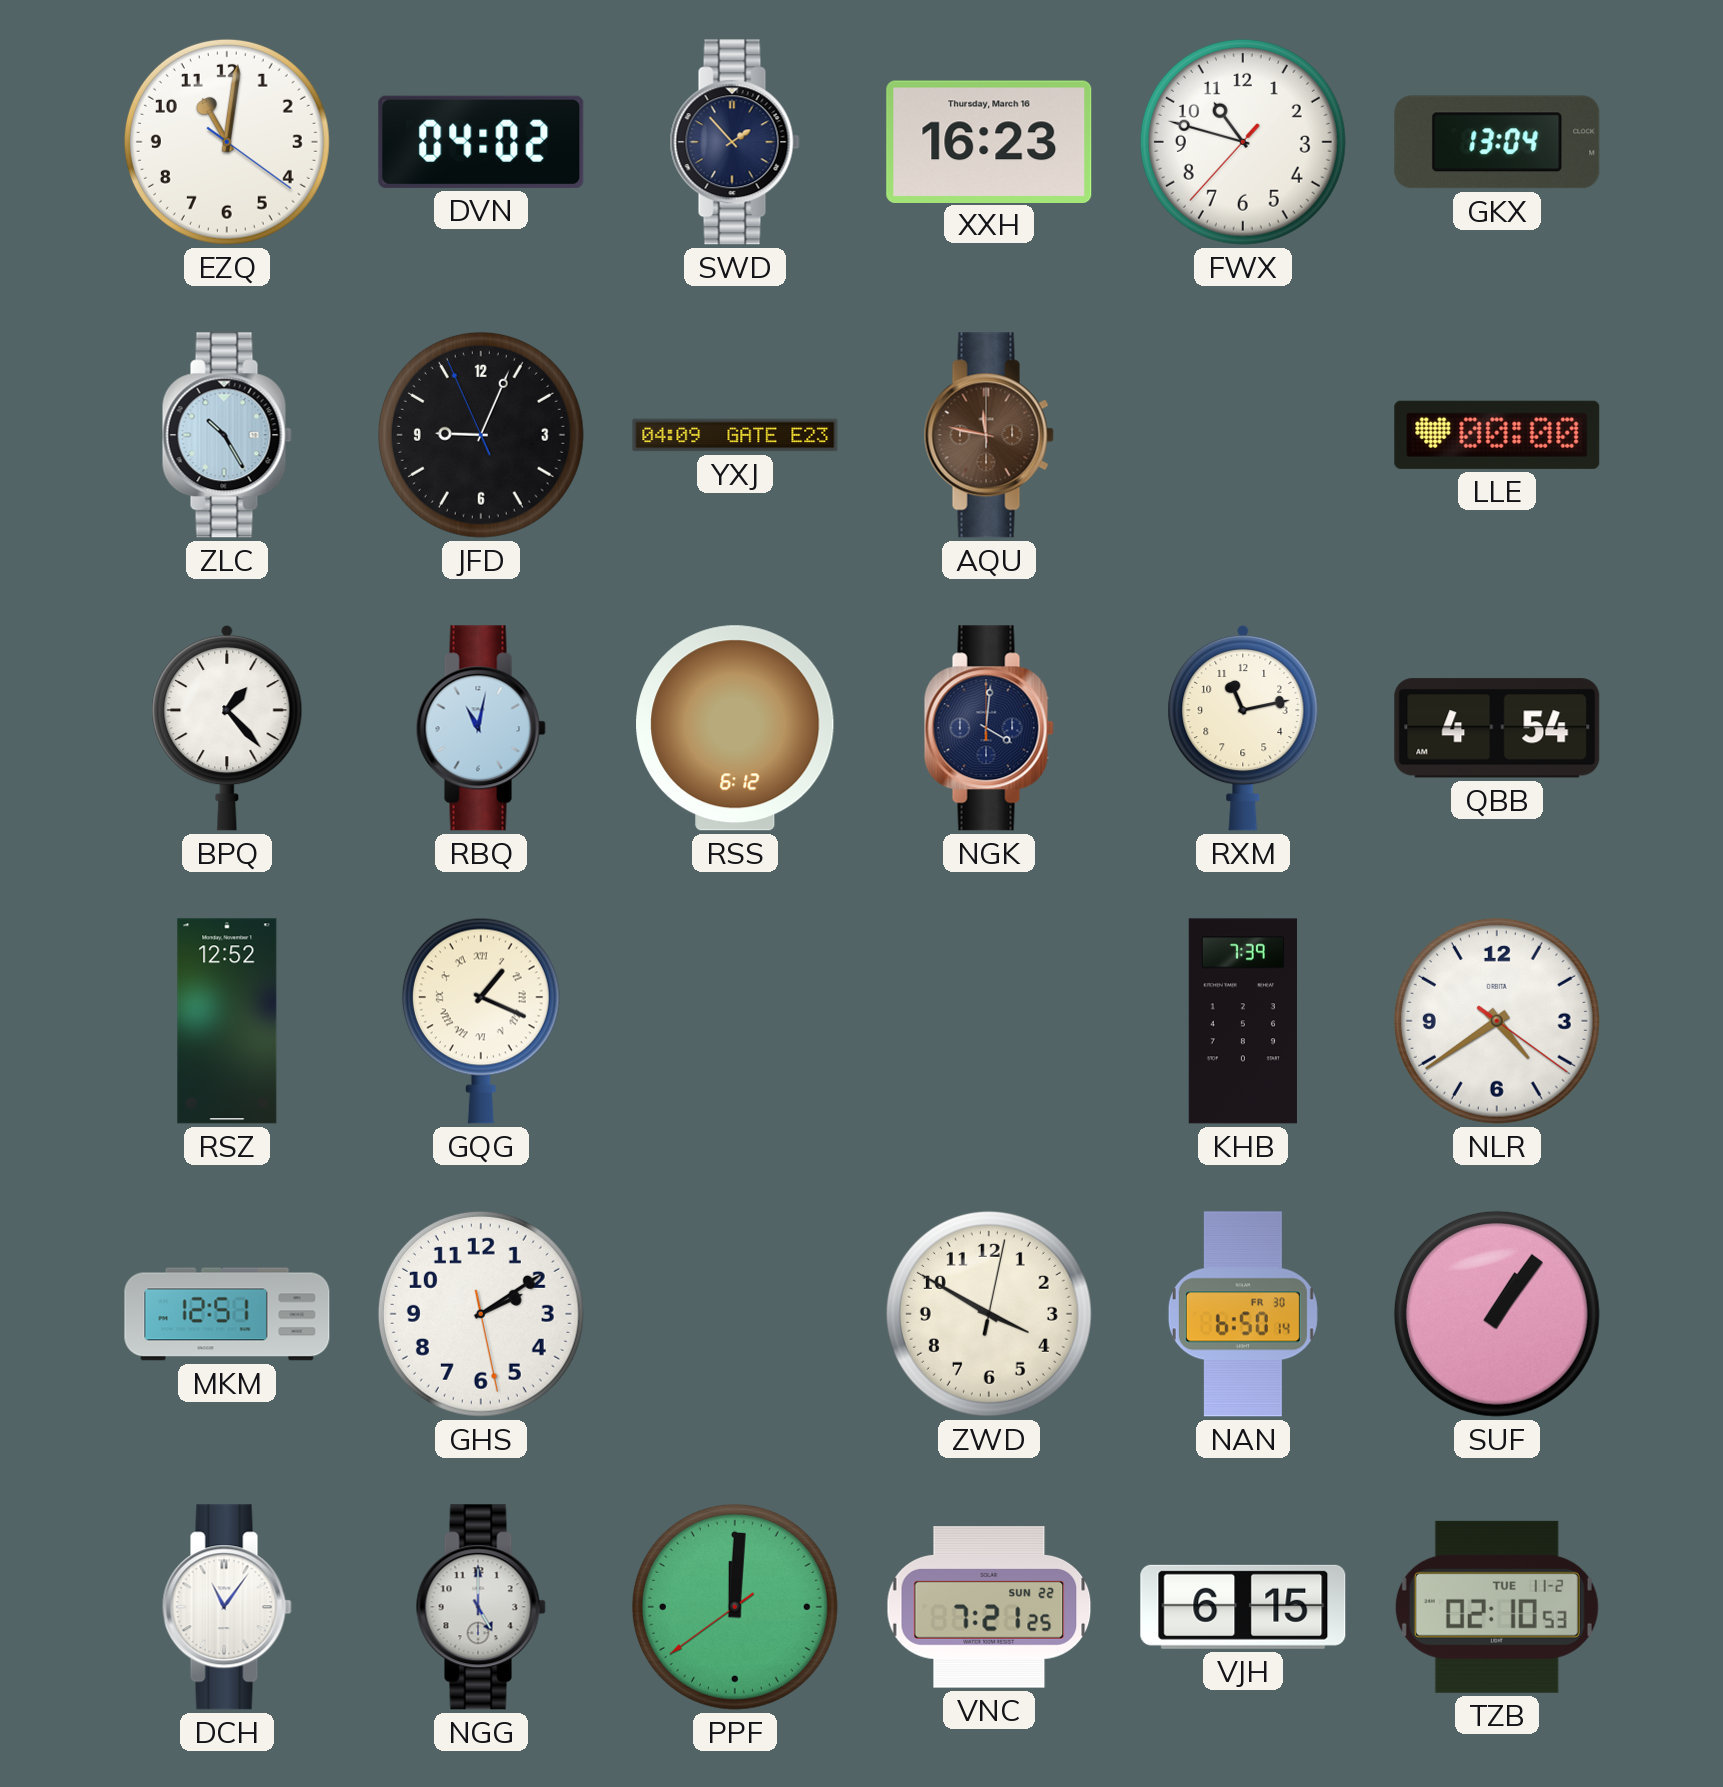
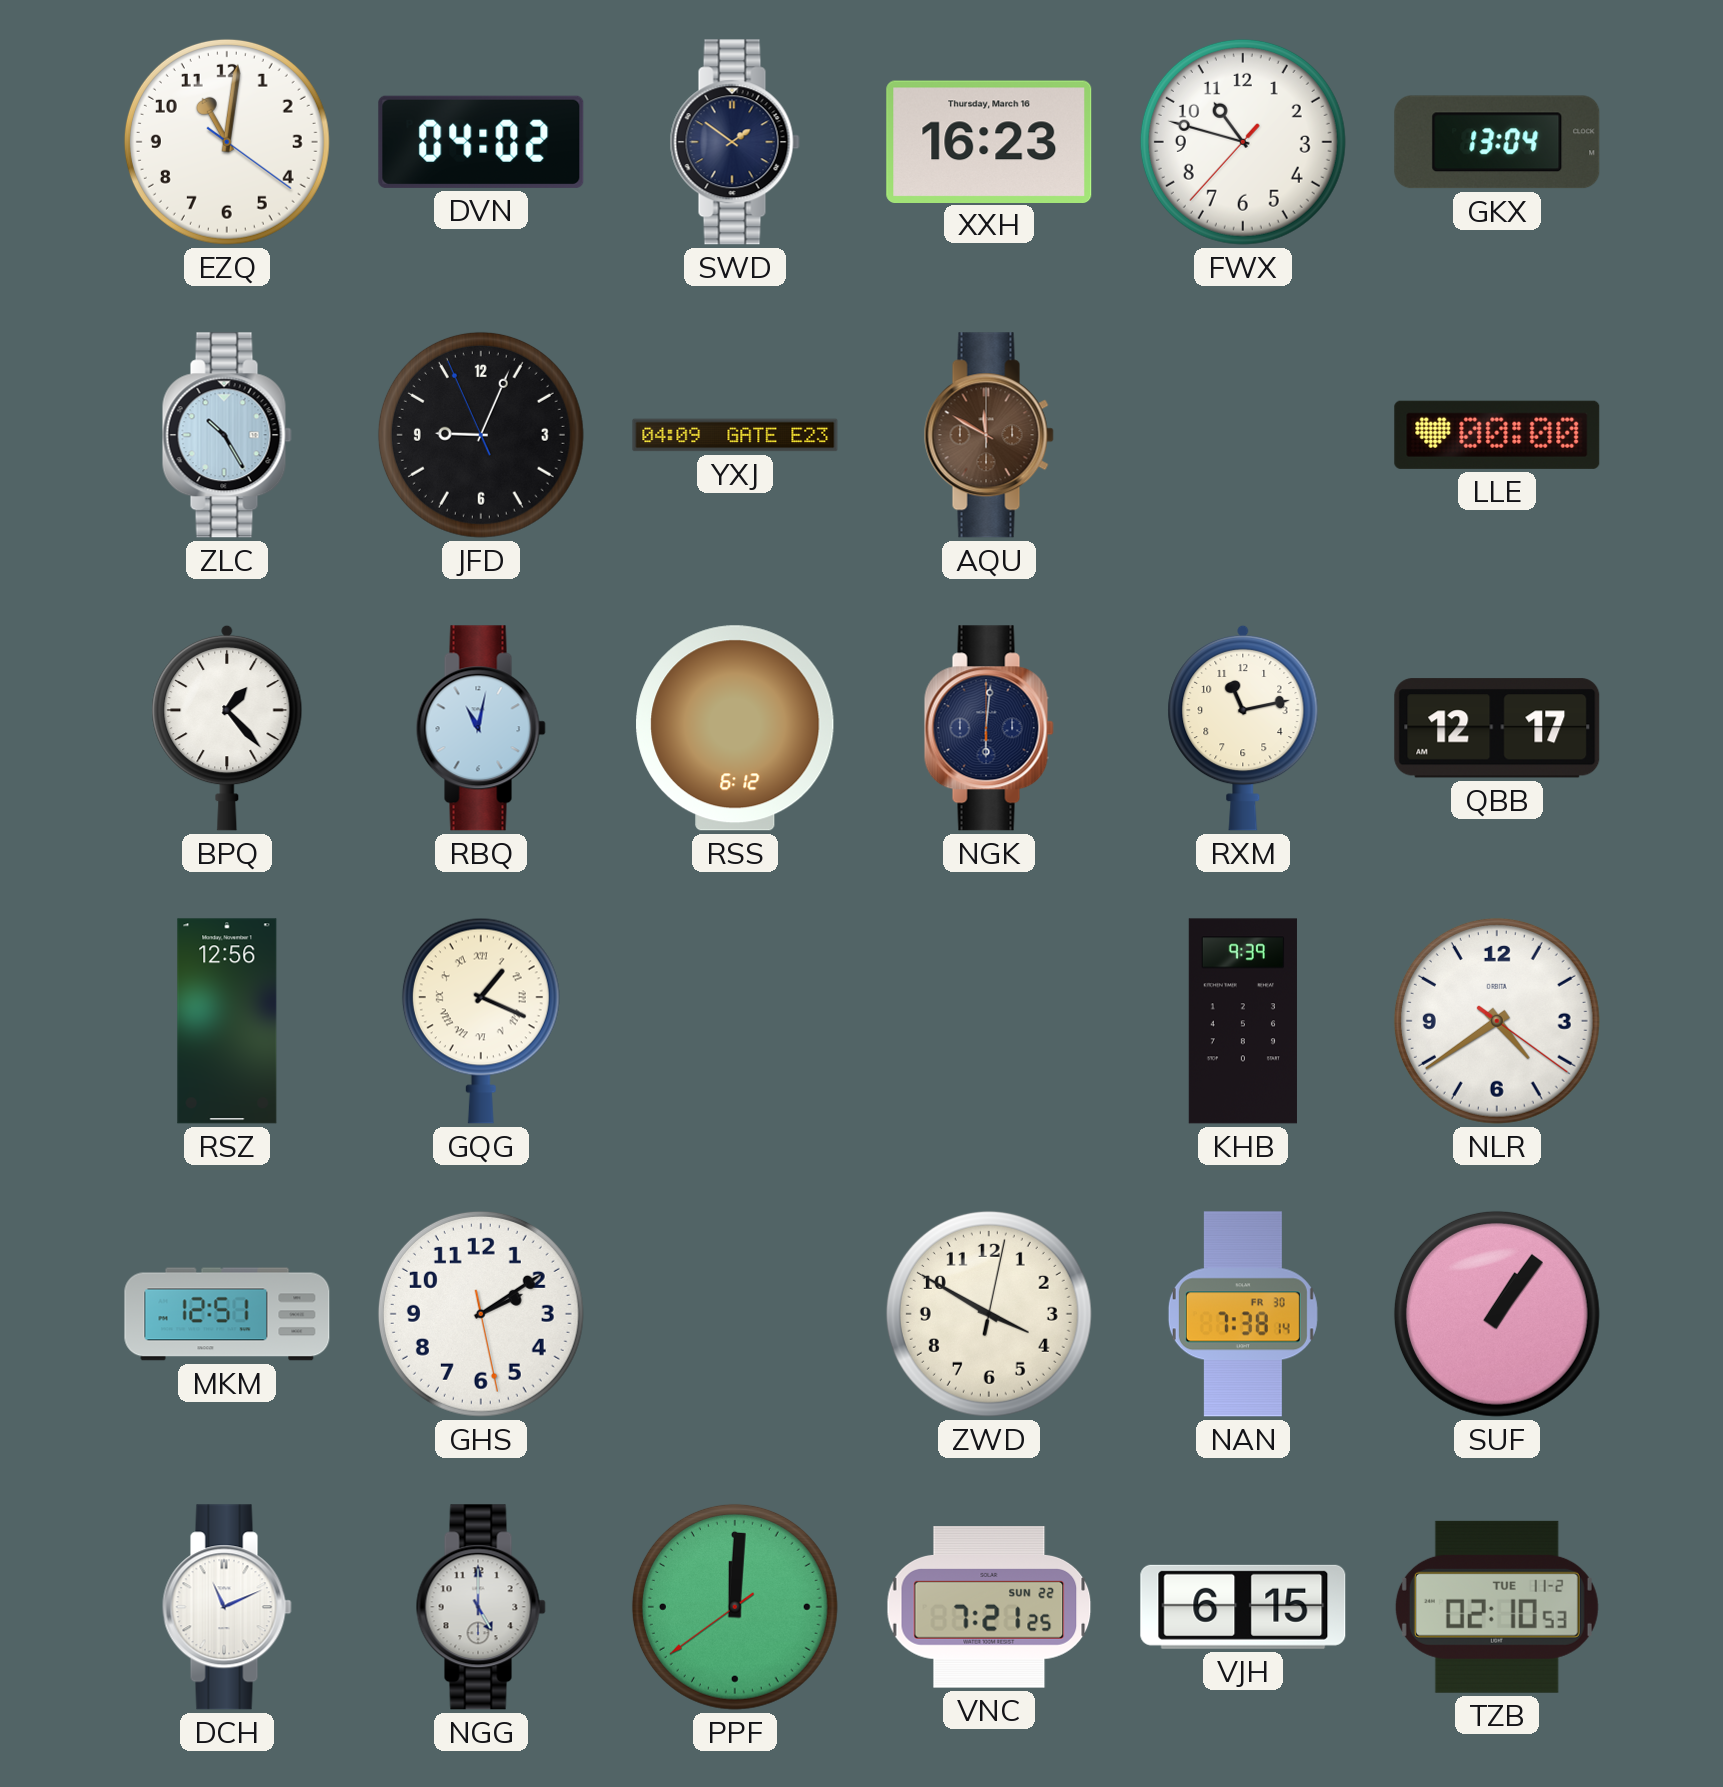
SWD: 1:53 -> 1:51
AQU: 11:47 -> 11:50
NGK: 4:01 -> 6:01
QBB: 4:54 -> 12:17
RSZ: 12:52 -> 12:56
KHB: 7:39 -> 9:39
NAN: 6:50 -> 7:38
DCH: 11:06 -> 11:11
